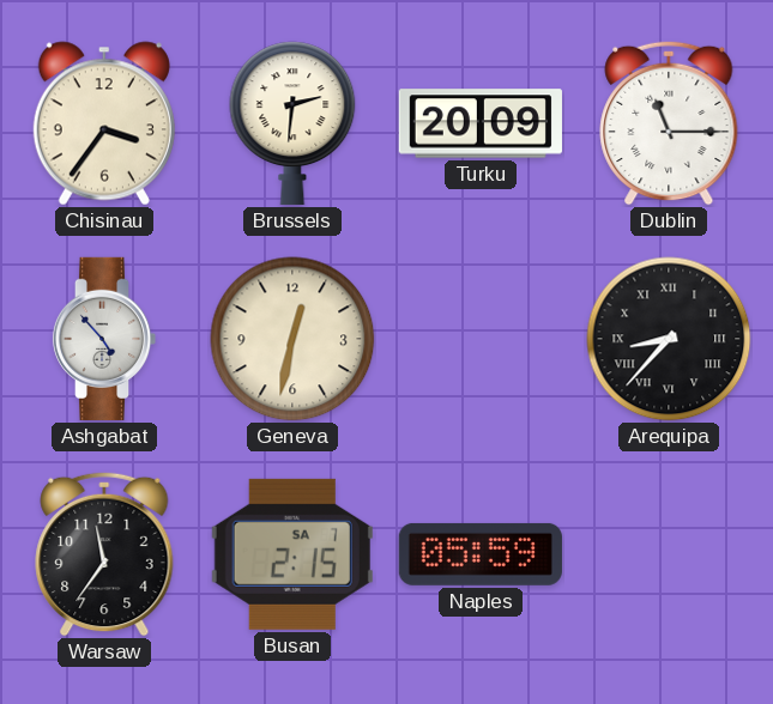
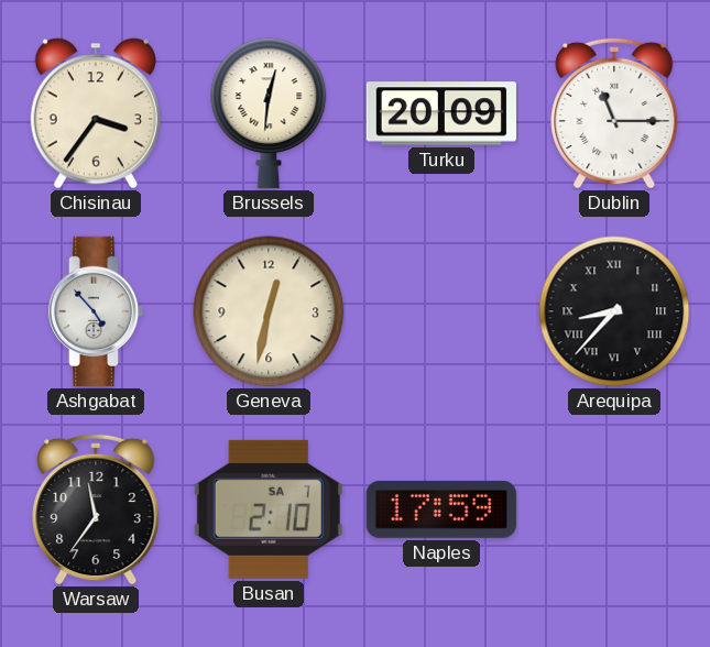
Brussels: 2:31 -> 12:31
Busan: 2:15 -> 2:10
Naples: 05:59 -> 17:59
